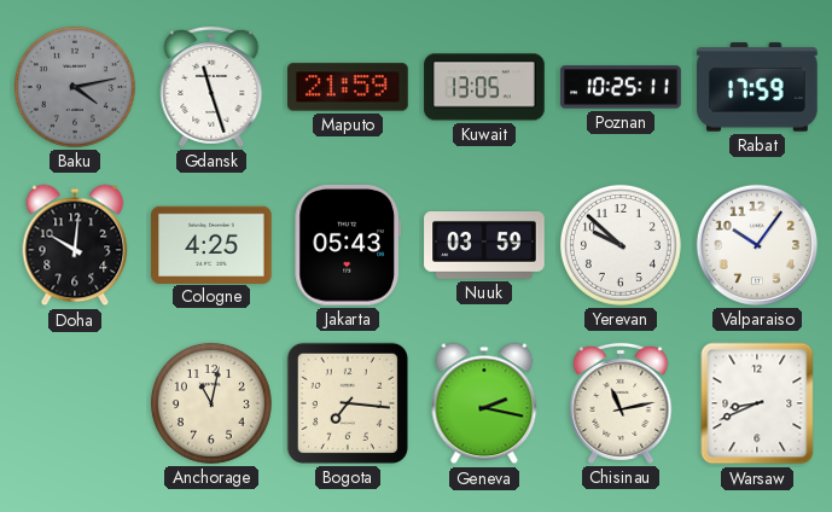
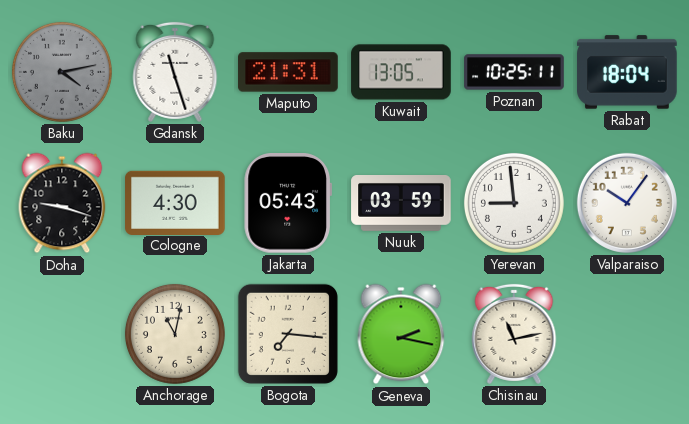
Maputo: 21:59 -> 21:31
Rabat: 17:59 -> 18:04
Doha: 10:01 -> 9:18
Cologne: 4:25 -> 4:30
Yerevan: 9:52 -> 8:59
Warsaw: 8:41 -> none
